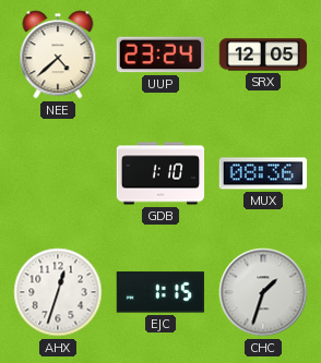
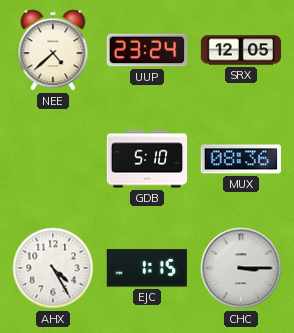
GDB: 1:10 -> 5:10
AHX: 12:33 -> 4:25
CHC: 1:33 -> 3:15
